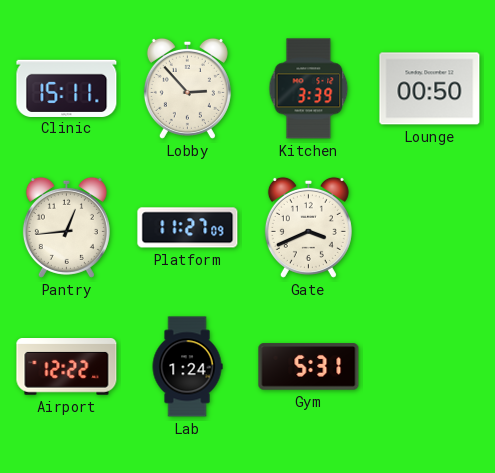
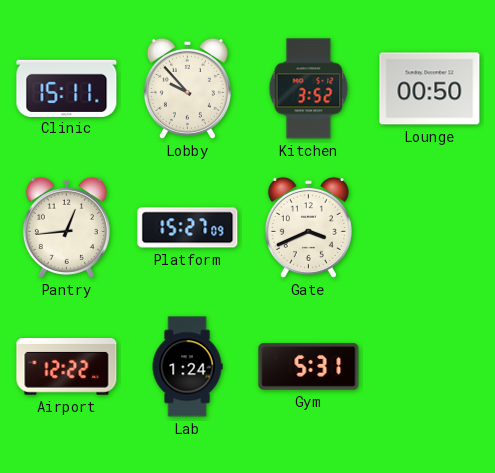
Lobby: 2:53 -> 9:53
Kitchen: 3:39 -> 3:52
Platform: 11:27 -> 15:27
